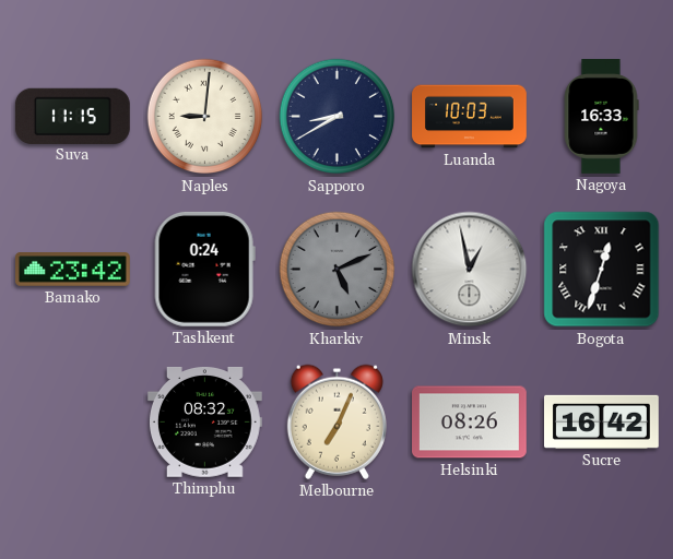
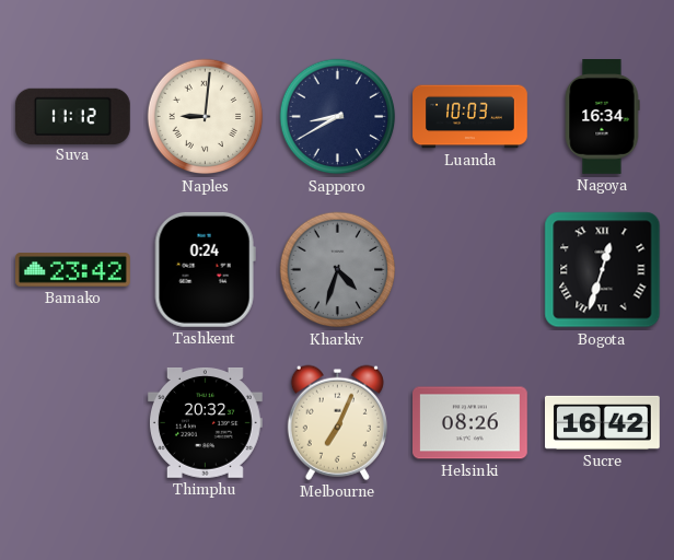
Suva: 11:15 -> 11:12
Nagoya: 16:33 -> 16:34
Kharkiv: 5:11 -> 4:33
Minsk: 12:58 -> none
Thimphu: 08:32 -> 20:32
